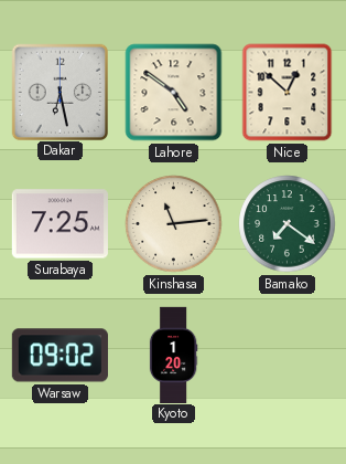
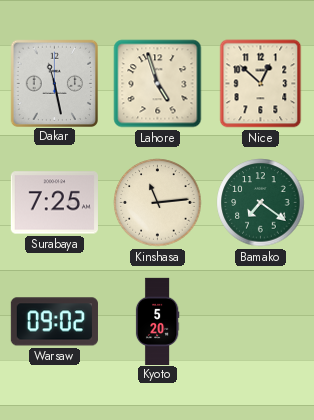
Dakar: 6:28 -> 11:28
Lahore: 4:51 -> 4:57
Kyoto: 1:20 -> 5:20
